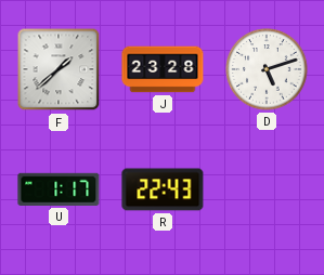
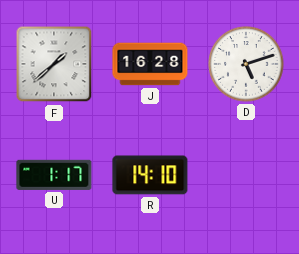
J: 23:28 -> 16:28
R: 22:43 -> 14:10
